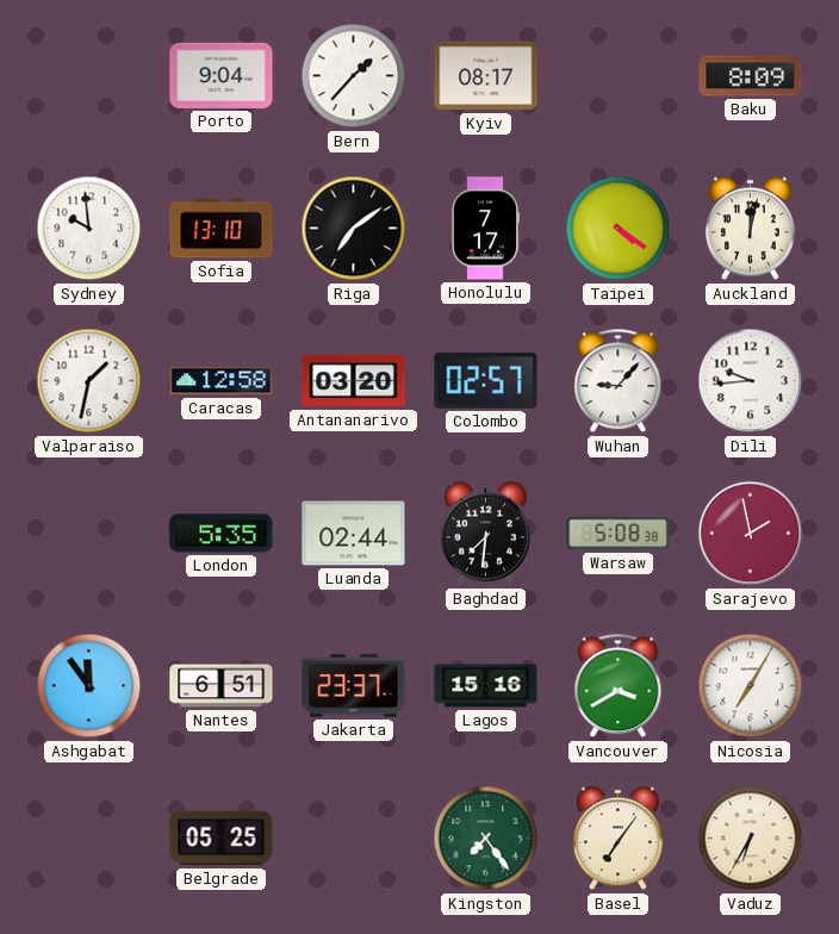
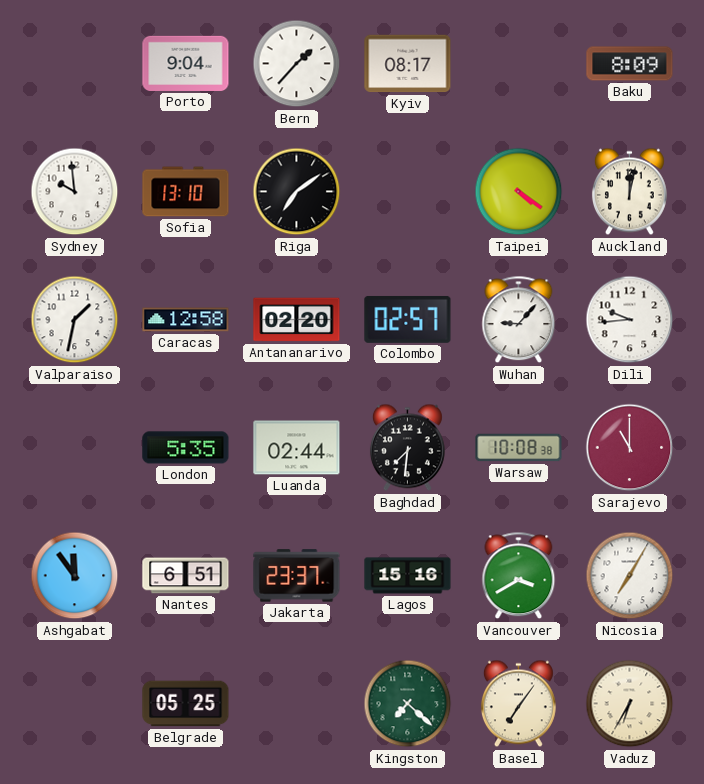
Honolulu: 7:17 -> none
Antananarivo: 03:20 -> 02:20
Warsaw: 5:08 -> 10:08
Sarajevo: 1:58 -> 11:00
Kingston: 7:24 -> 7:22
